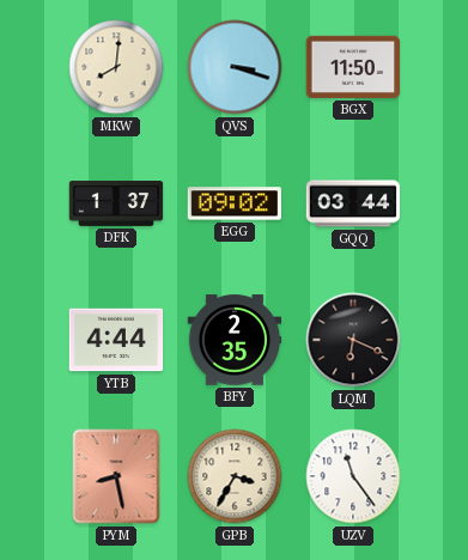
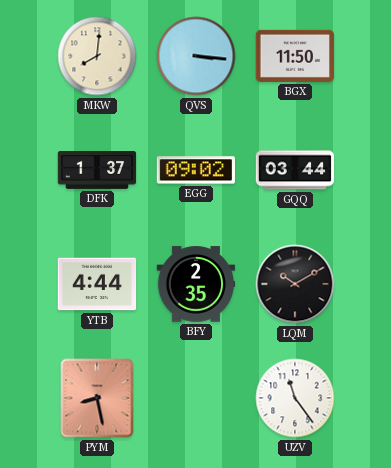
QVS: 3:18 -> 3:16
LQM: 6:19 -> 10:10
GPB: 3:35 -> none
